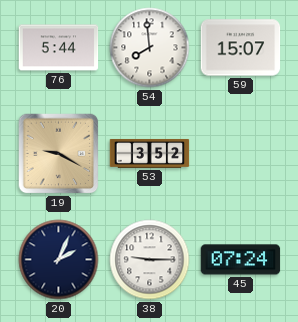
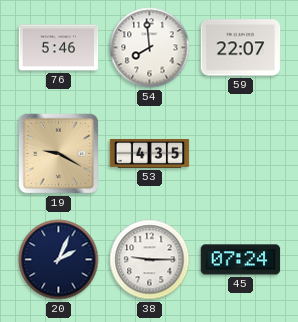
76: 5:44 -> 5:46
59: 15:07 -> 22:07
53: 3:52 -> 4:35
